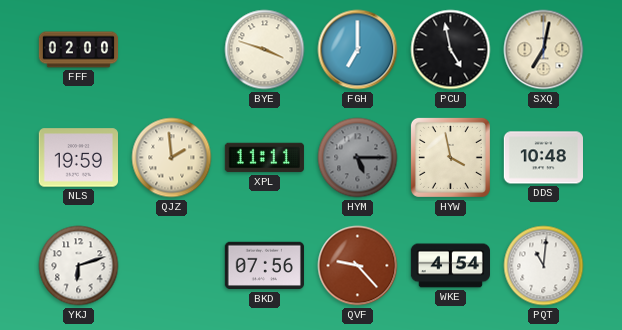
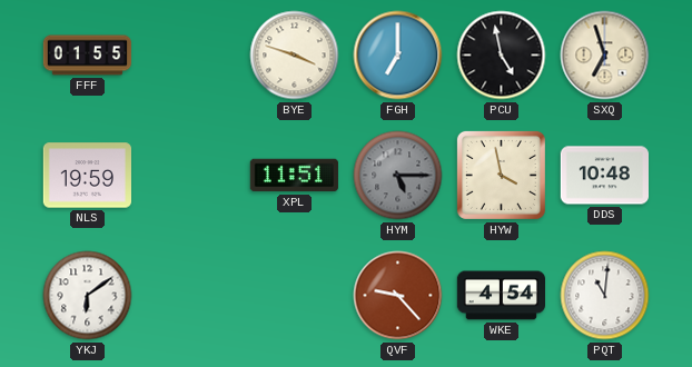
FFF: 02:00 -> 01:55
SXQ: 7:02 -> 6:57
QJZ: 1:59 -> none
XPL: 11:11 -> 11:51
YKJ: 6:12 -> 6:09
BKD: 07:56 -> none
